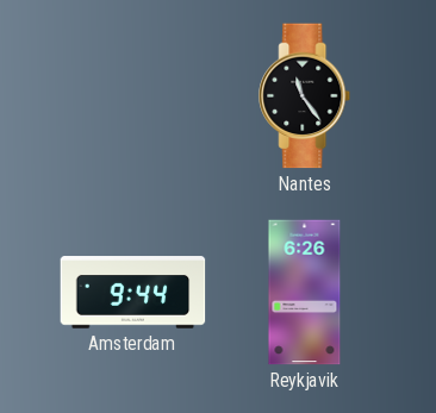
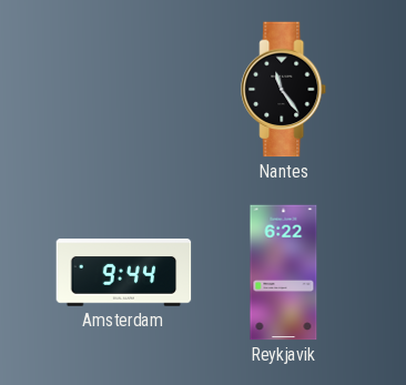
Reykjavik: 6:26 -> 6:22
